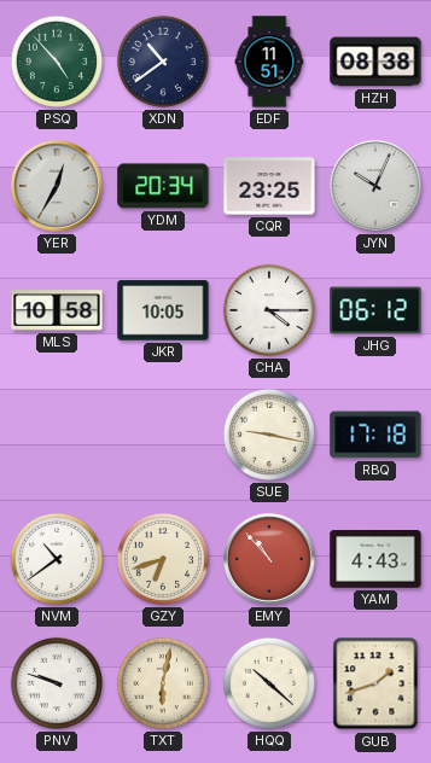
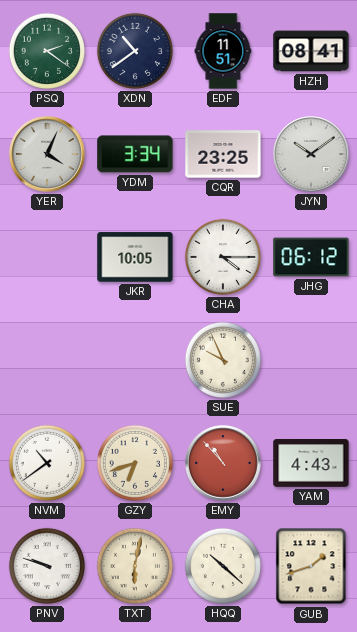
PSQ: 4:53 -> 2:21
HZH: 08:38 -> 08:41
YER: 12:35 -> 4:04
YDM: 20:34 -> 3:34
JYN: 10:04 -> 10:09
MLS: 10:58 -> none
SUE: 9:17 -> 9:56
RBQ: 17:18 -> none
